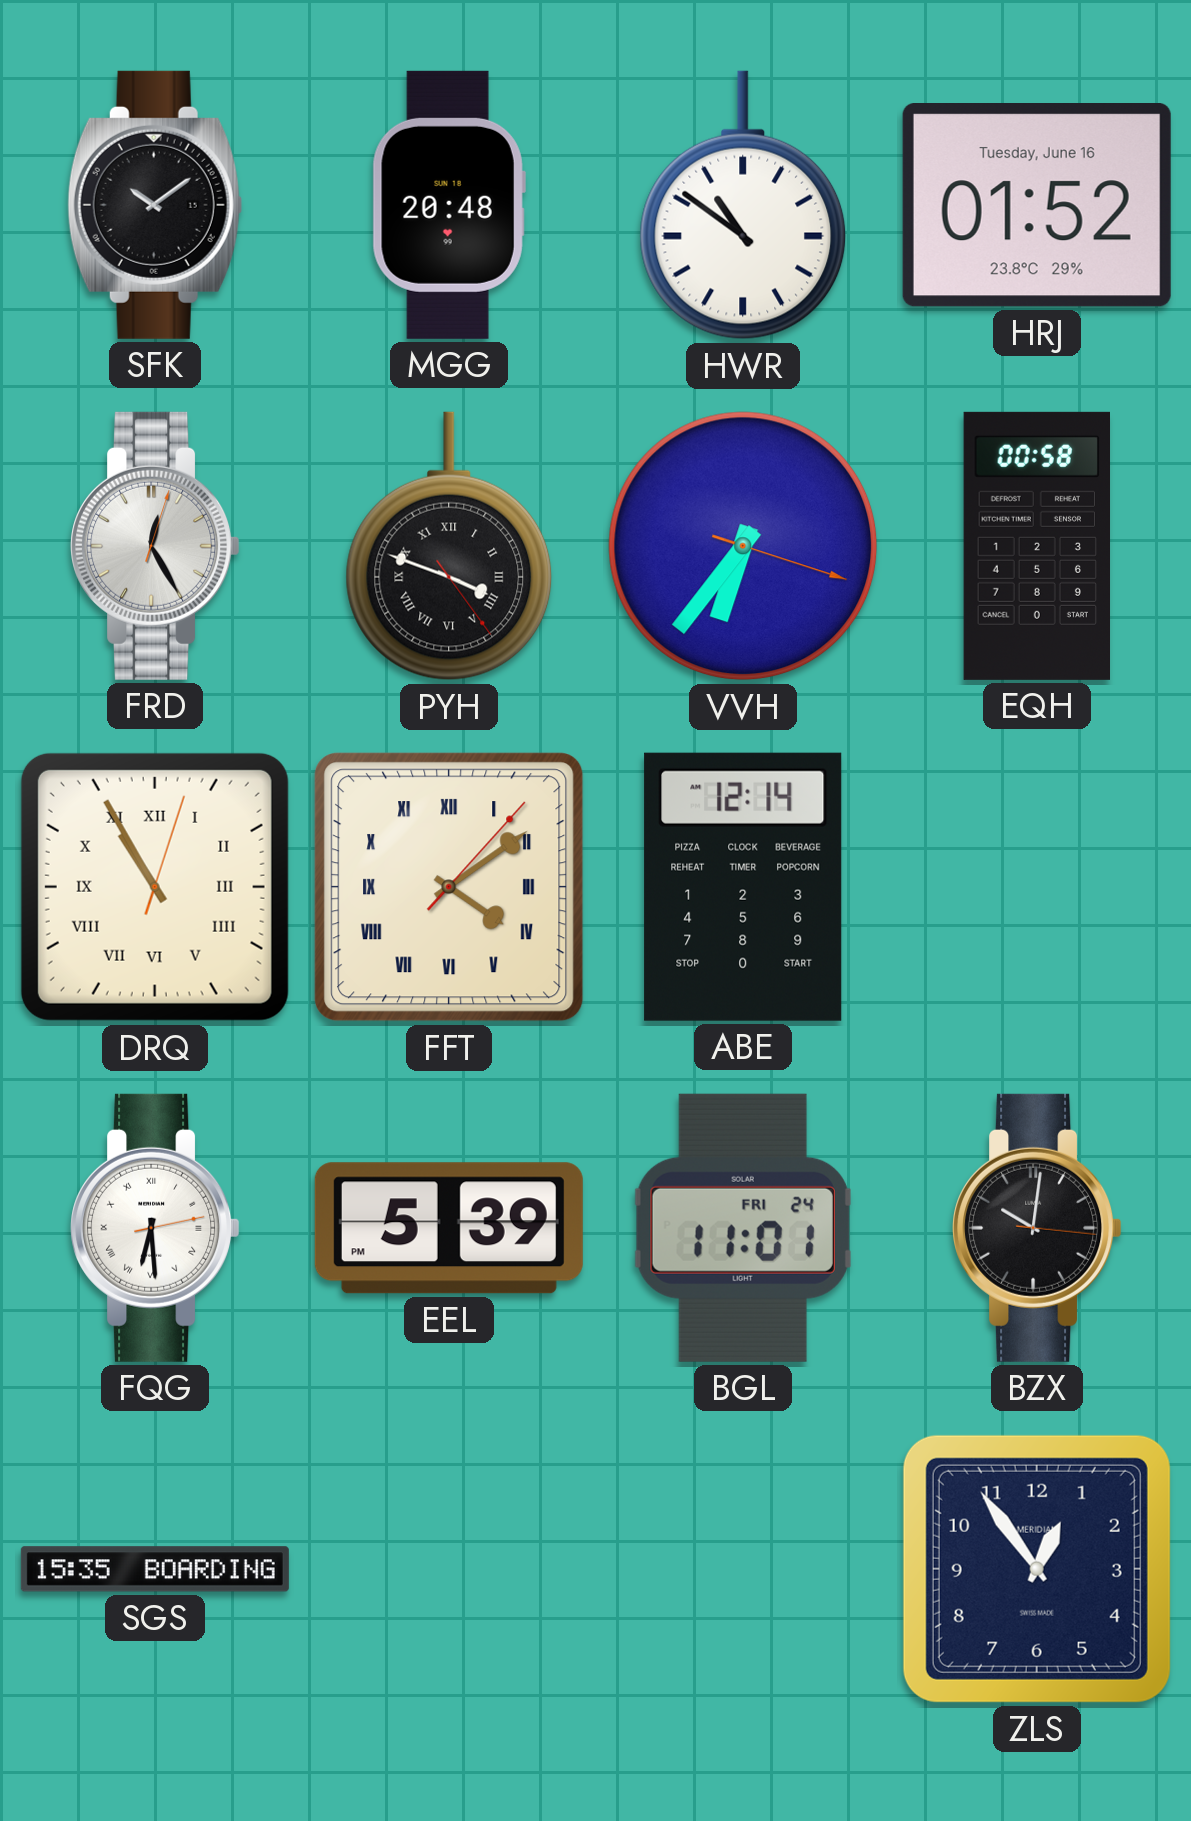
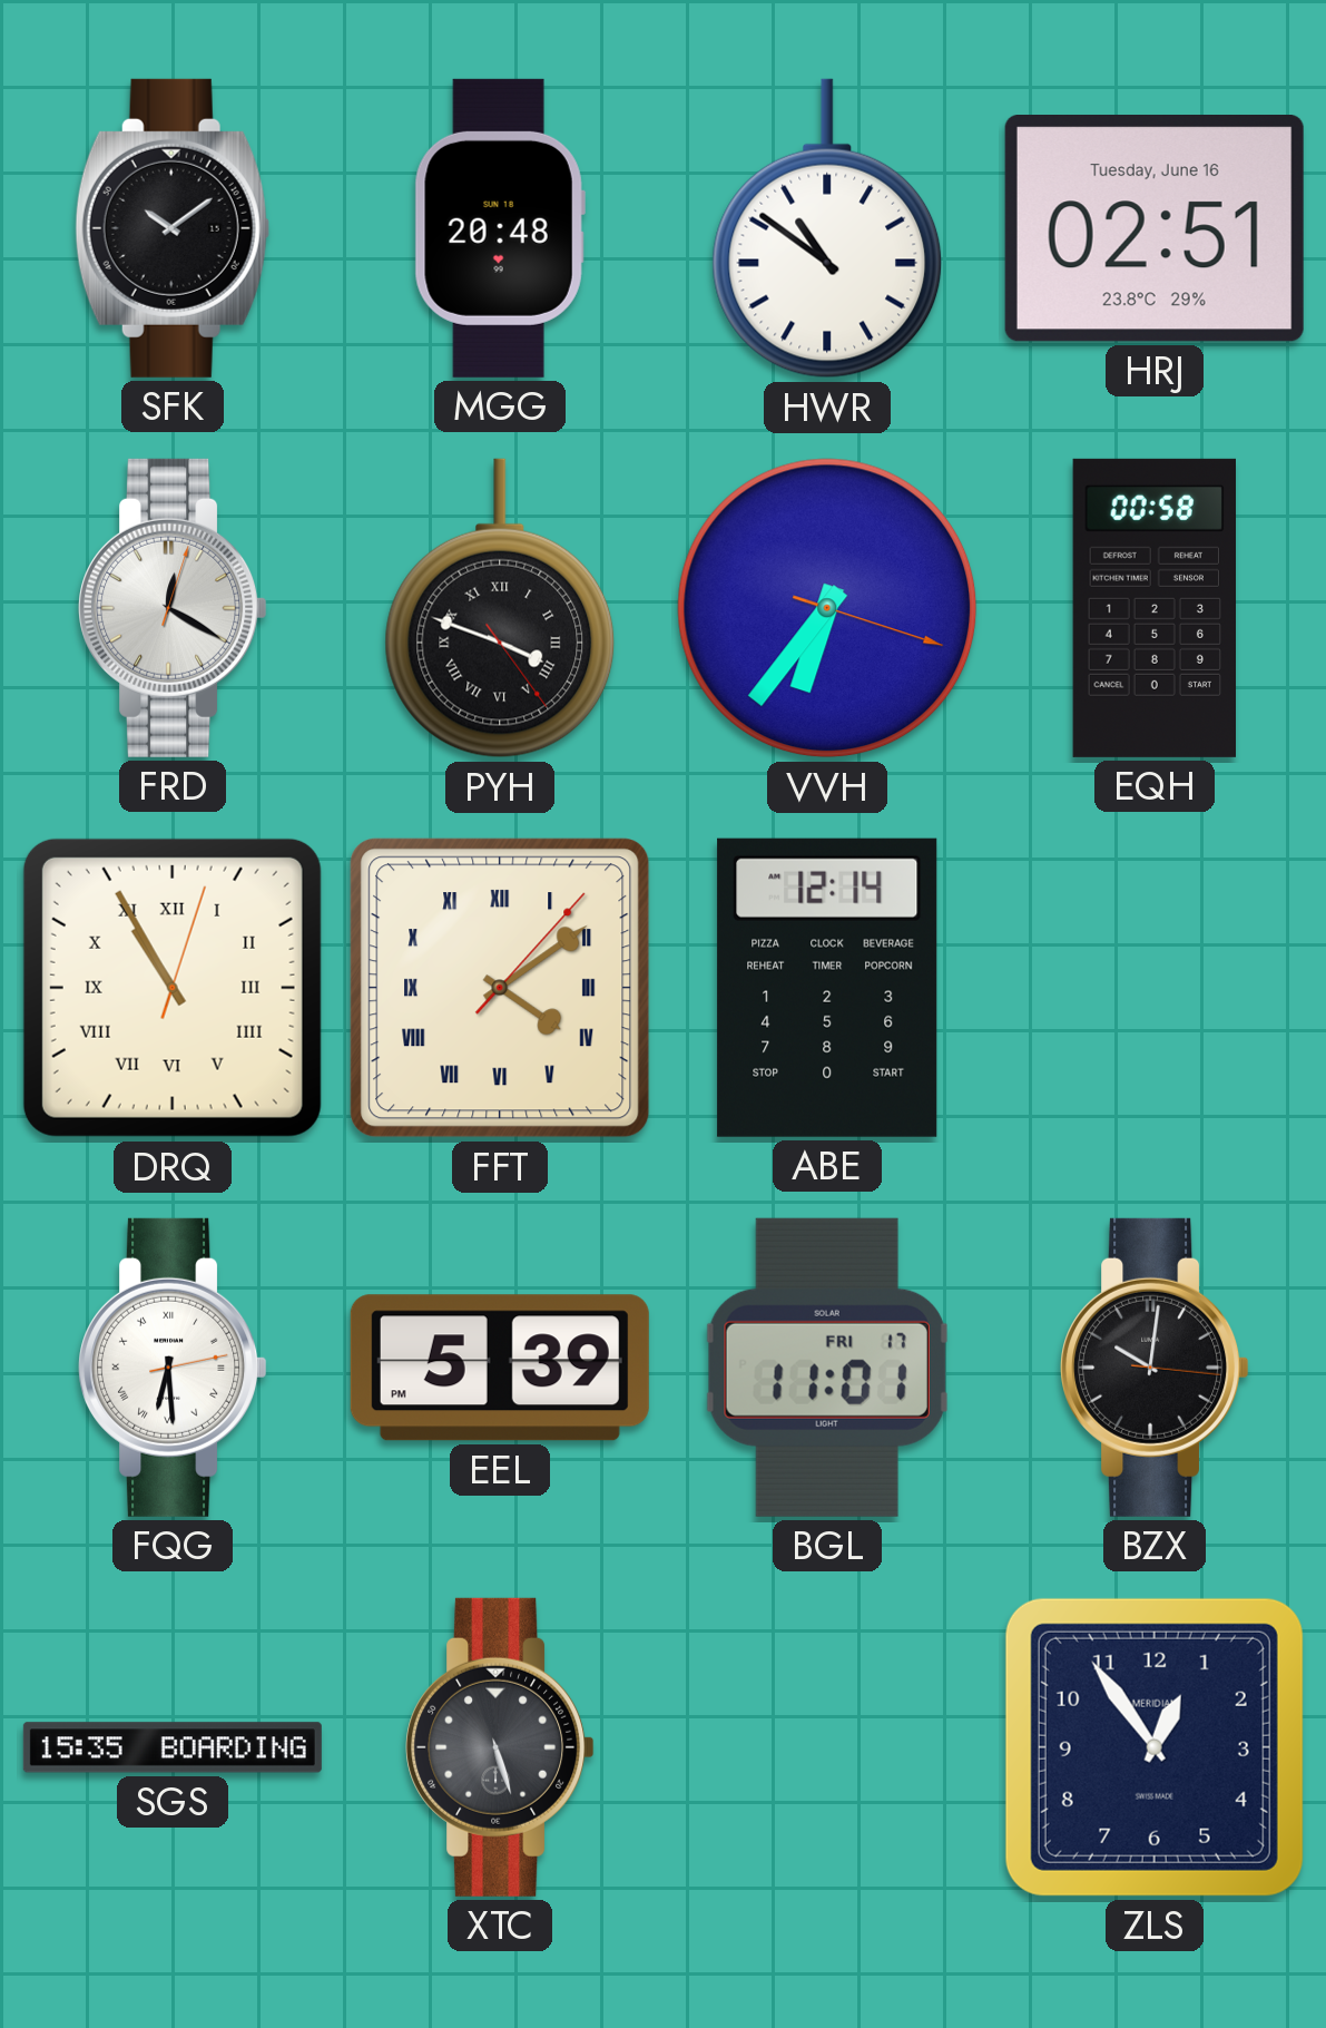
HRJ: 01:52 -> 02:51
FRD: 12:25 -> 12:20
BGL date: FRI 24 -> FRI 17
XTC: none -> 5:27
